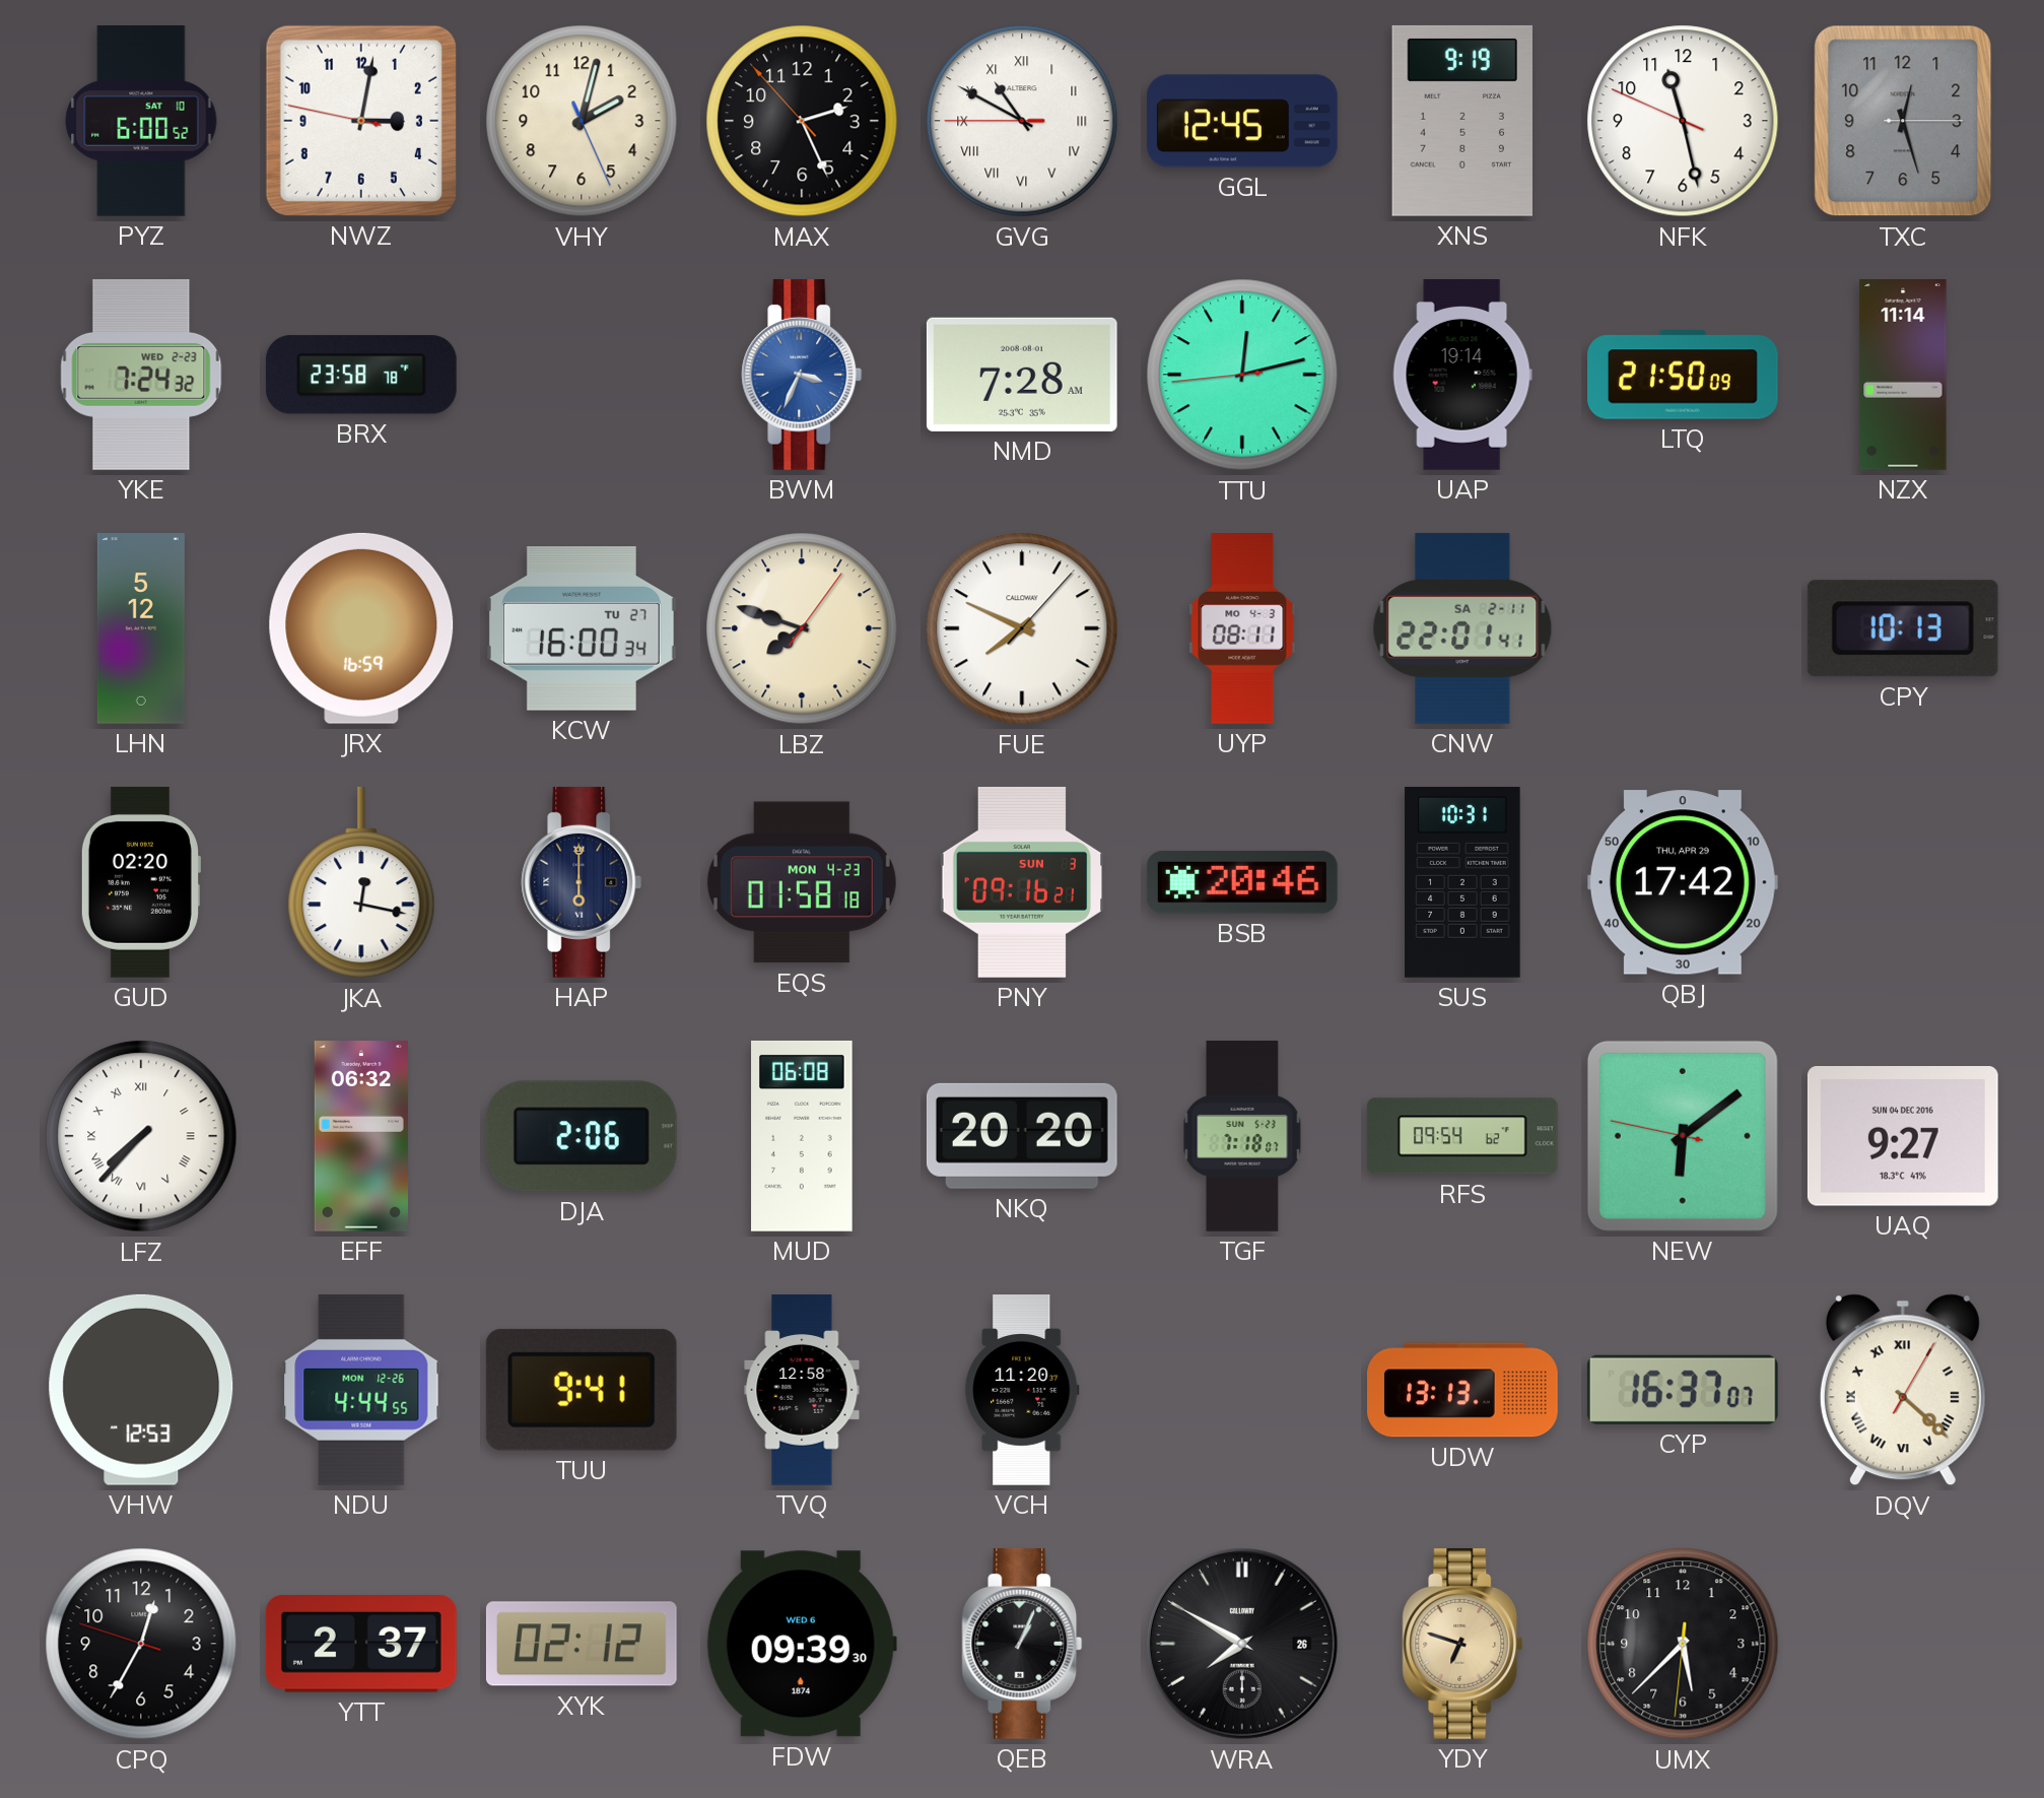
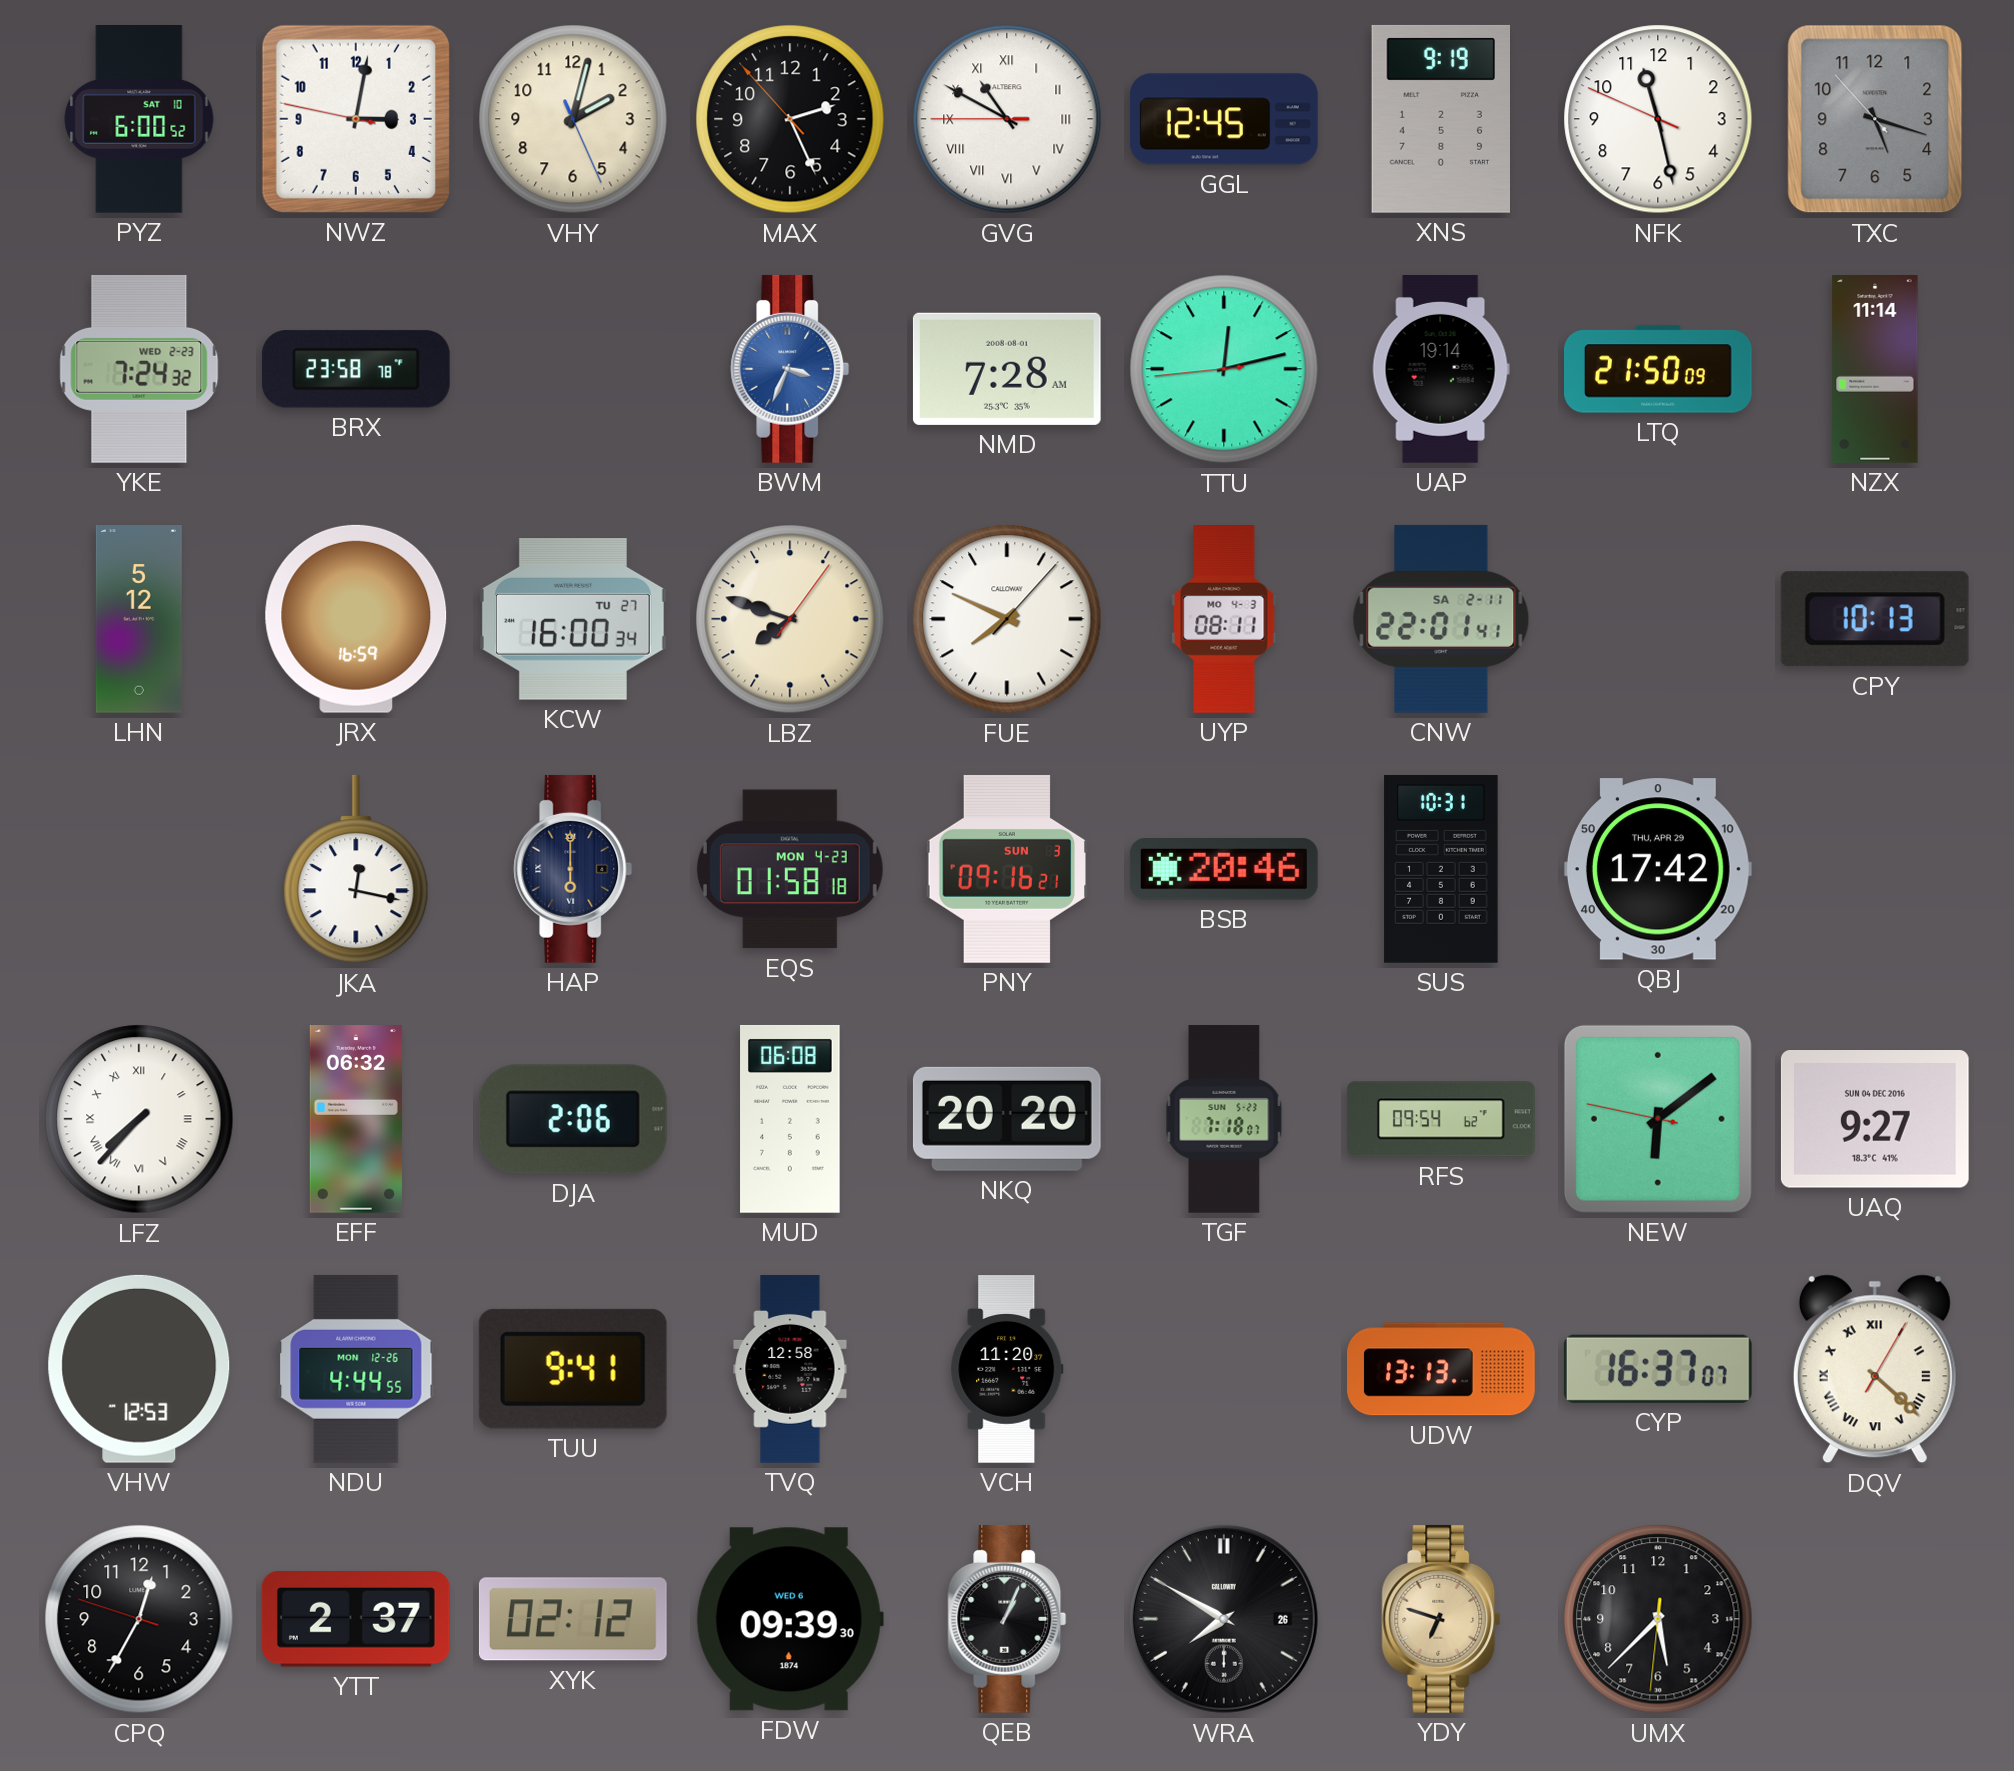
TXC: 12:27 -> 5:17
GUD: 02:20 -> none
